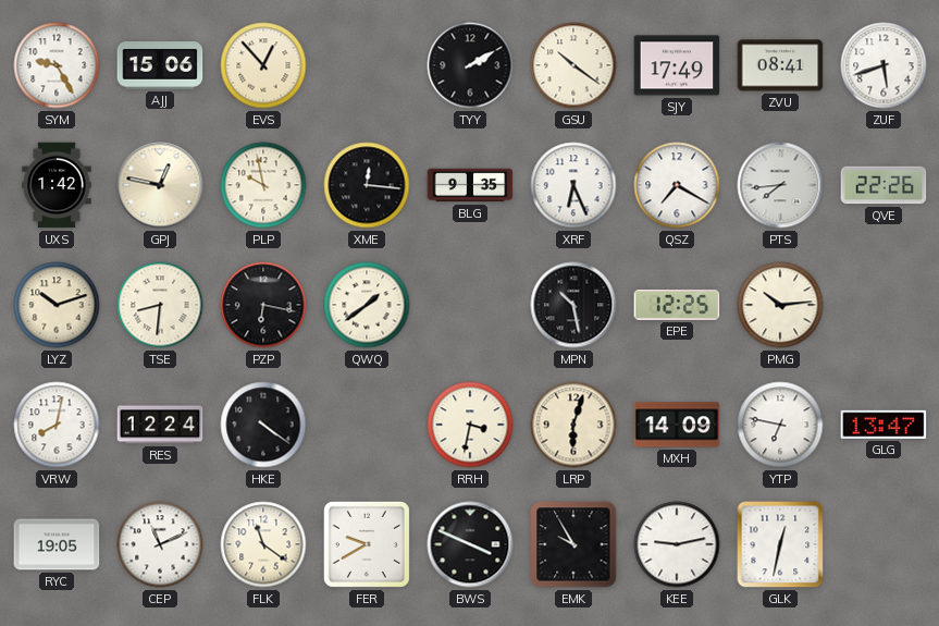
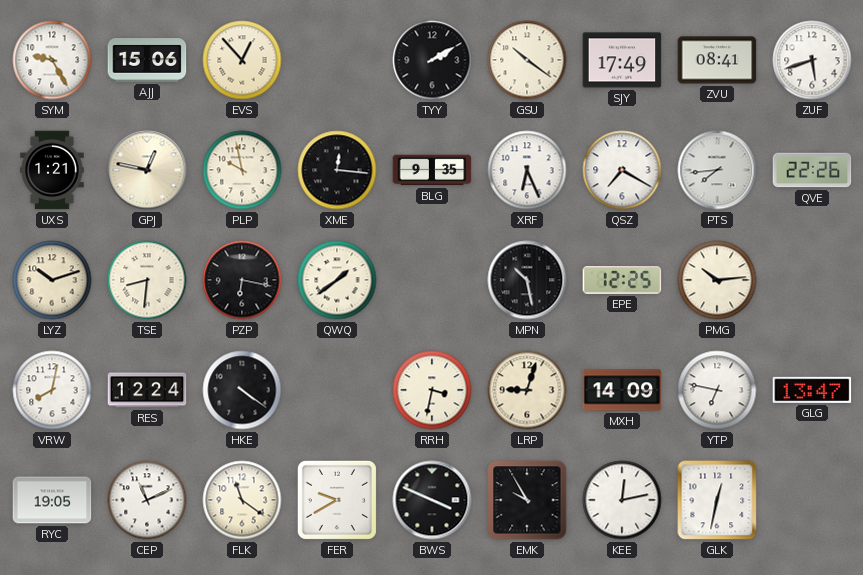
UXS: 1:42 -> 1:21
LRP: 6:03 -> 9:03
KEE: 9:13 -> 12:13
